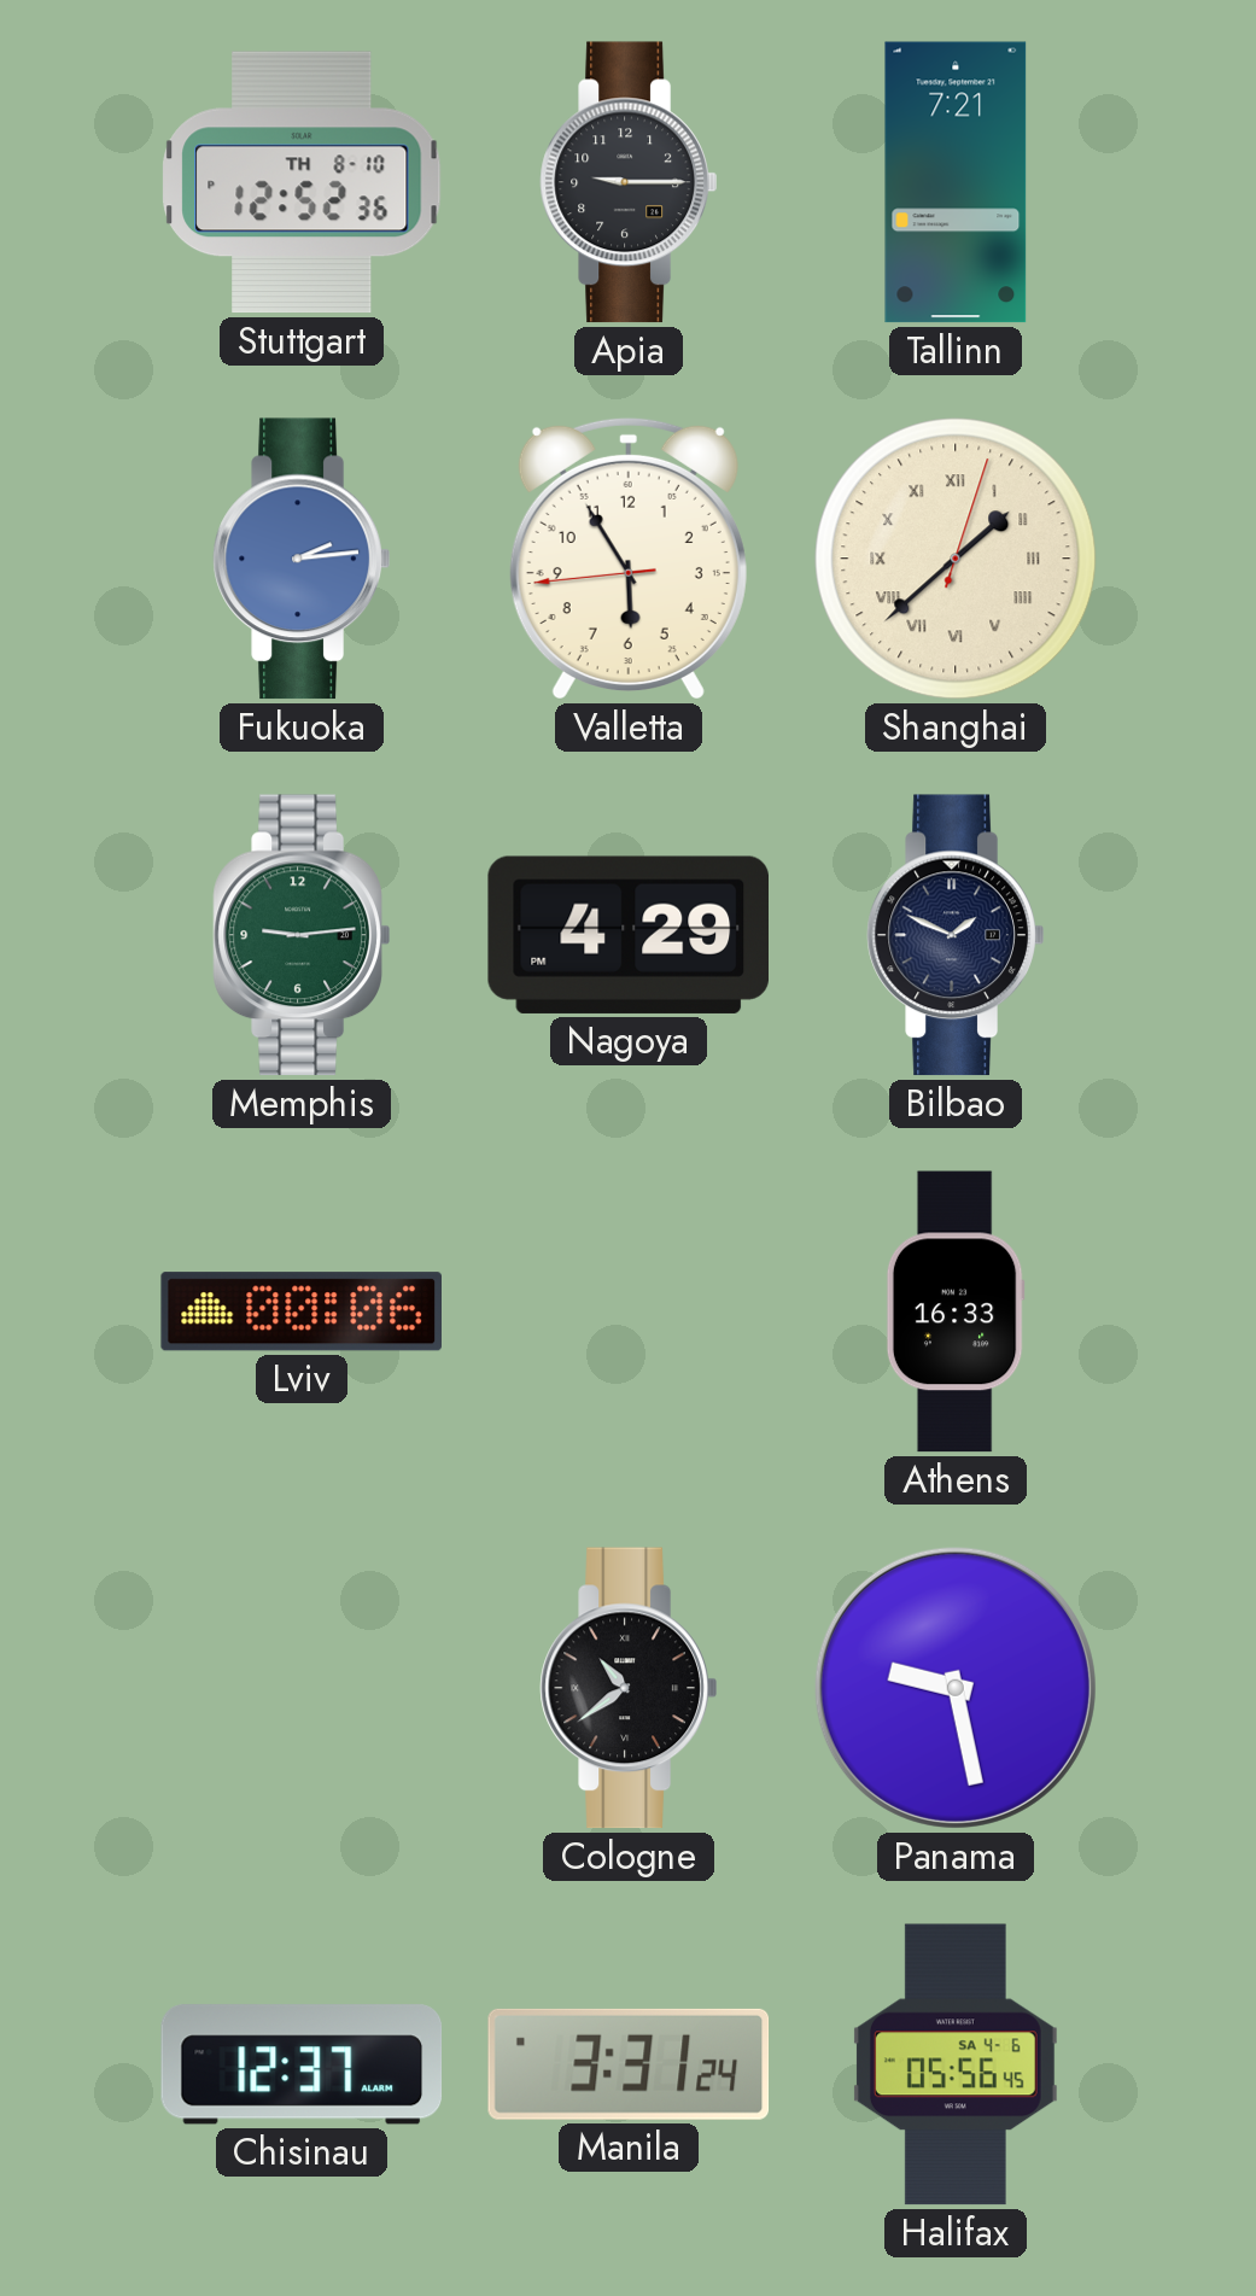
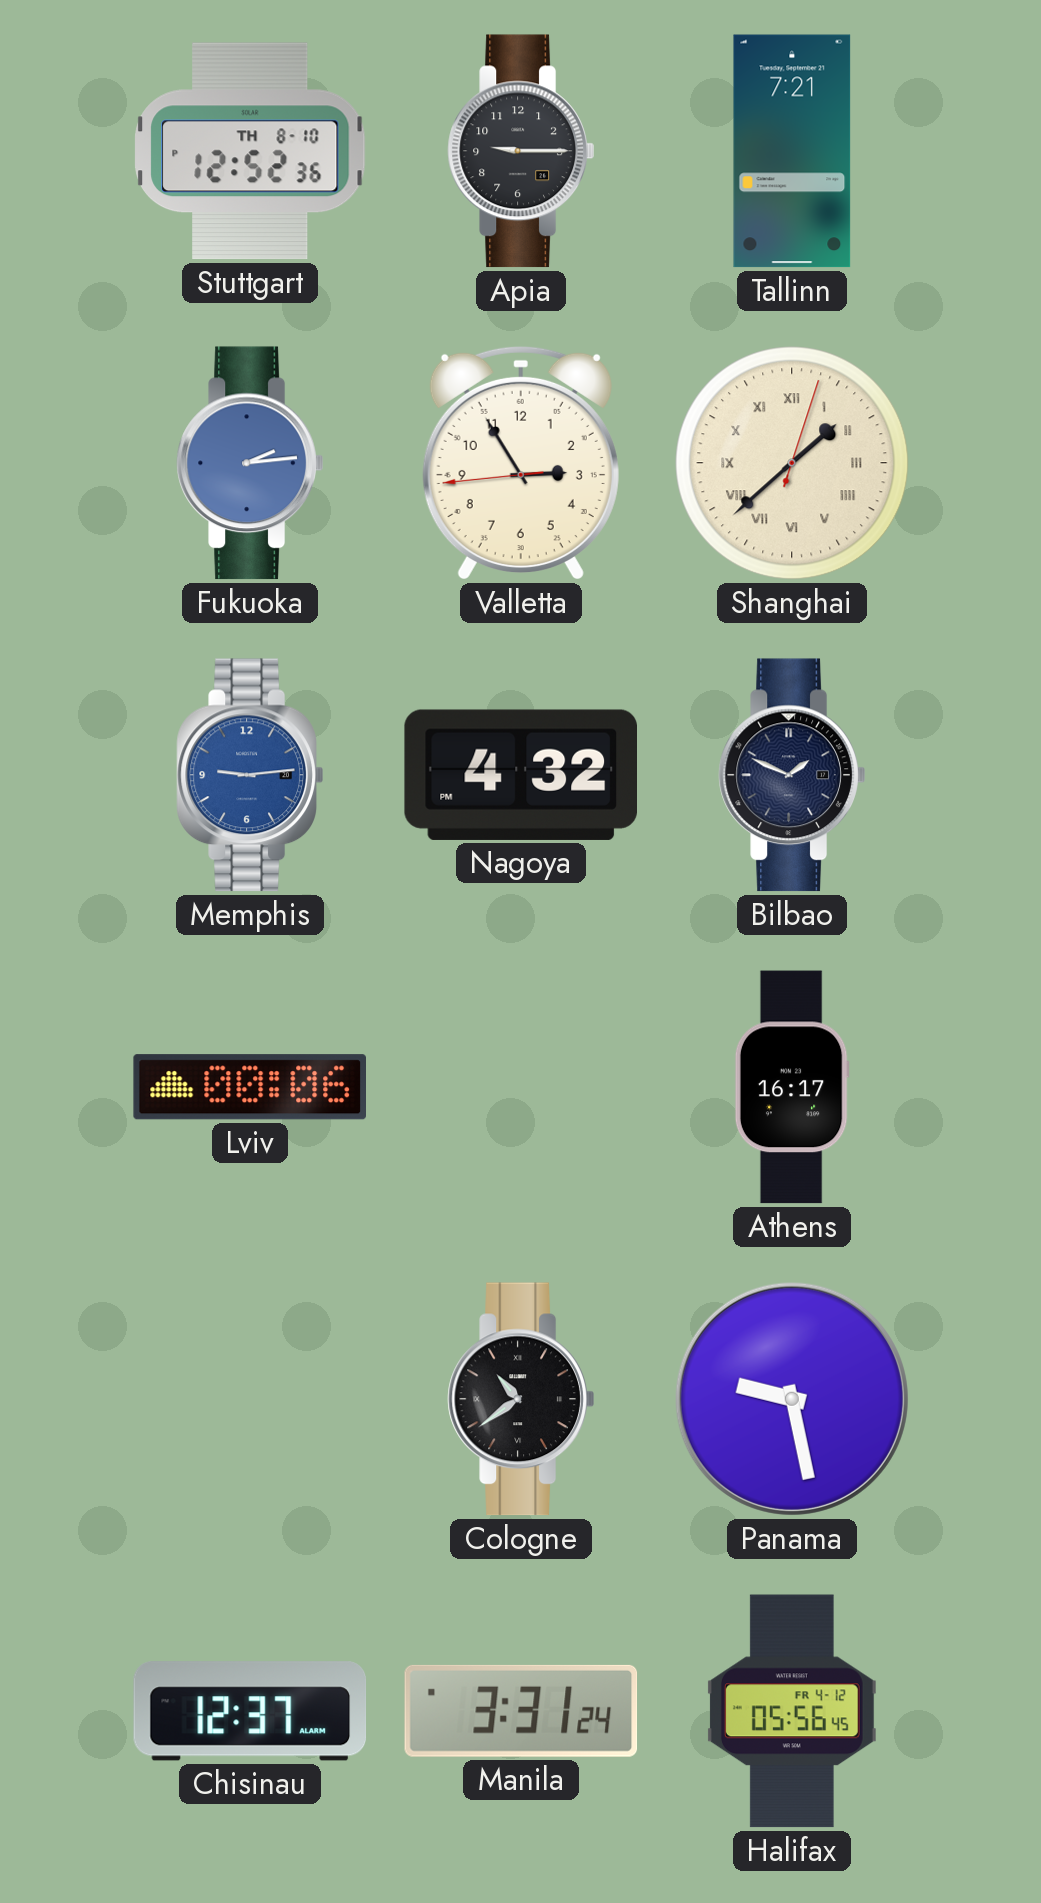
Valletta: 5:54 -> 2:54
Memphis dial: green -> blue
Nagoya: 4:29 -> 4:32
Athens: 16:33 -> 16:17
Halifax date: SA 4-6 -> FR 4-12
